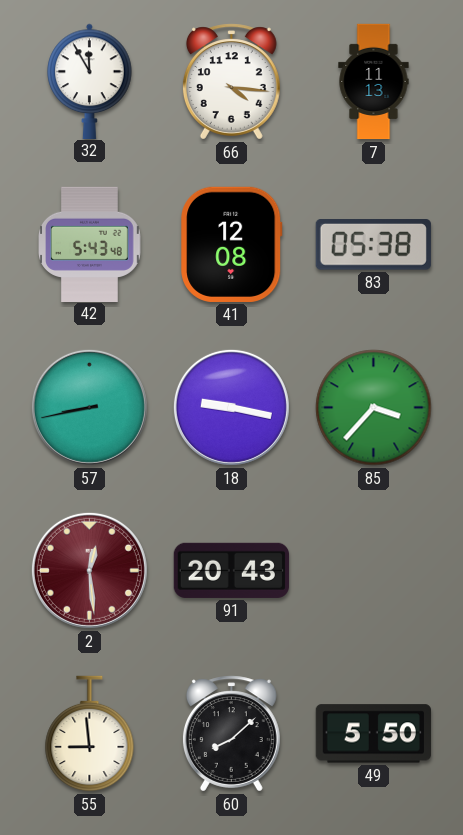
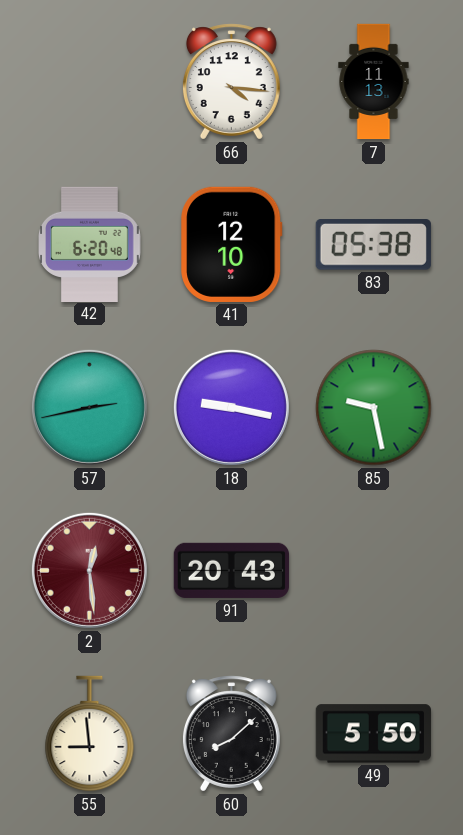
32: 11:55 -> none
42: 5:43 -> 6:20
41: 12:08 -> 12:10
57: 8:43 -> 2:43
85: 3:37 -> 9:28
